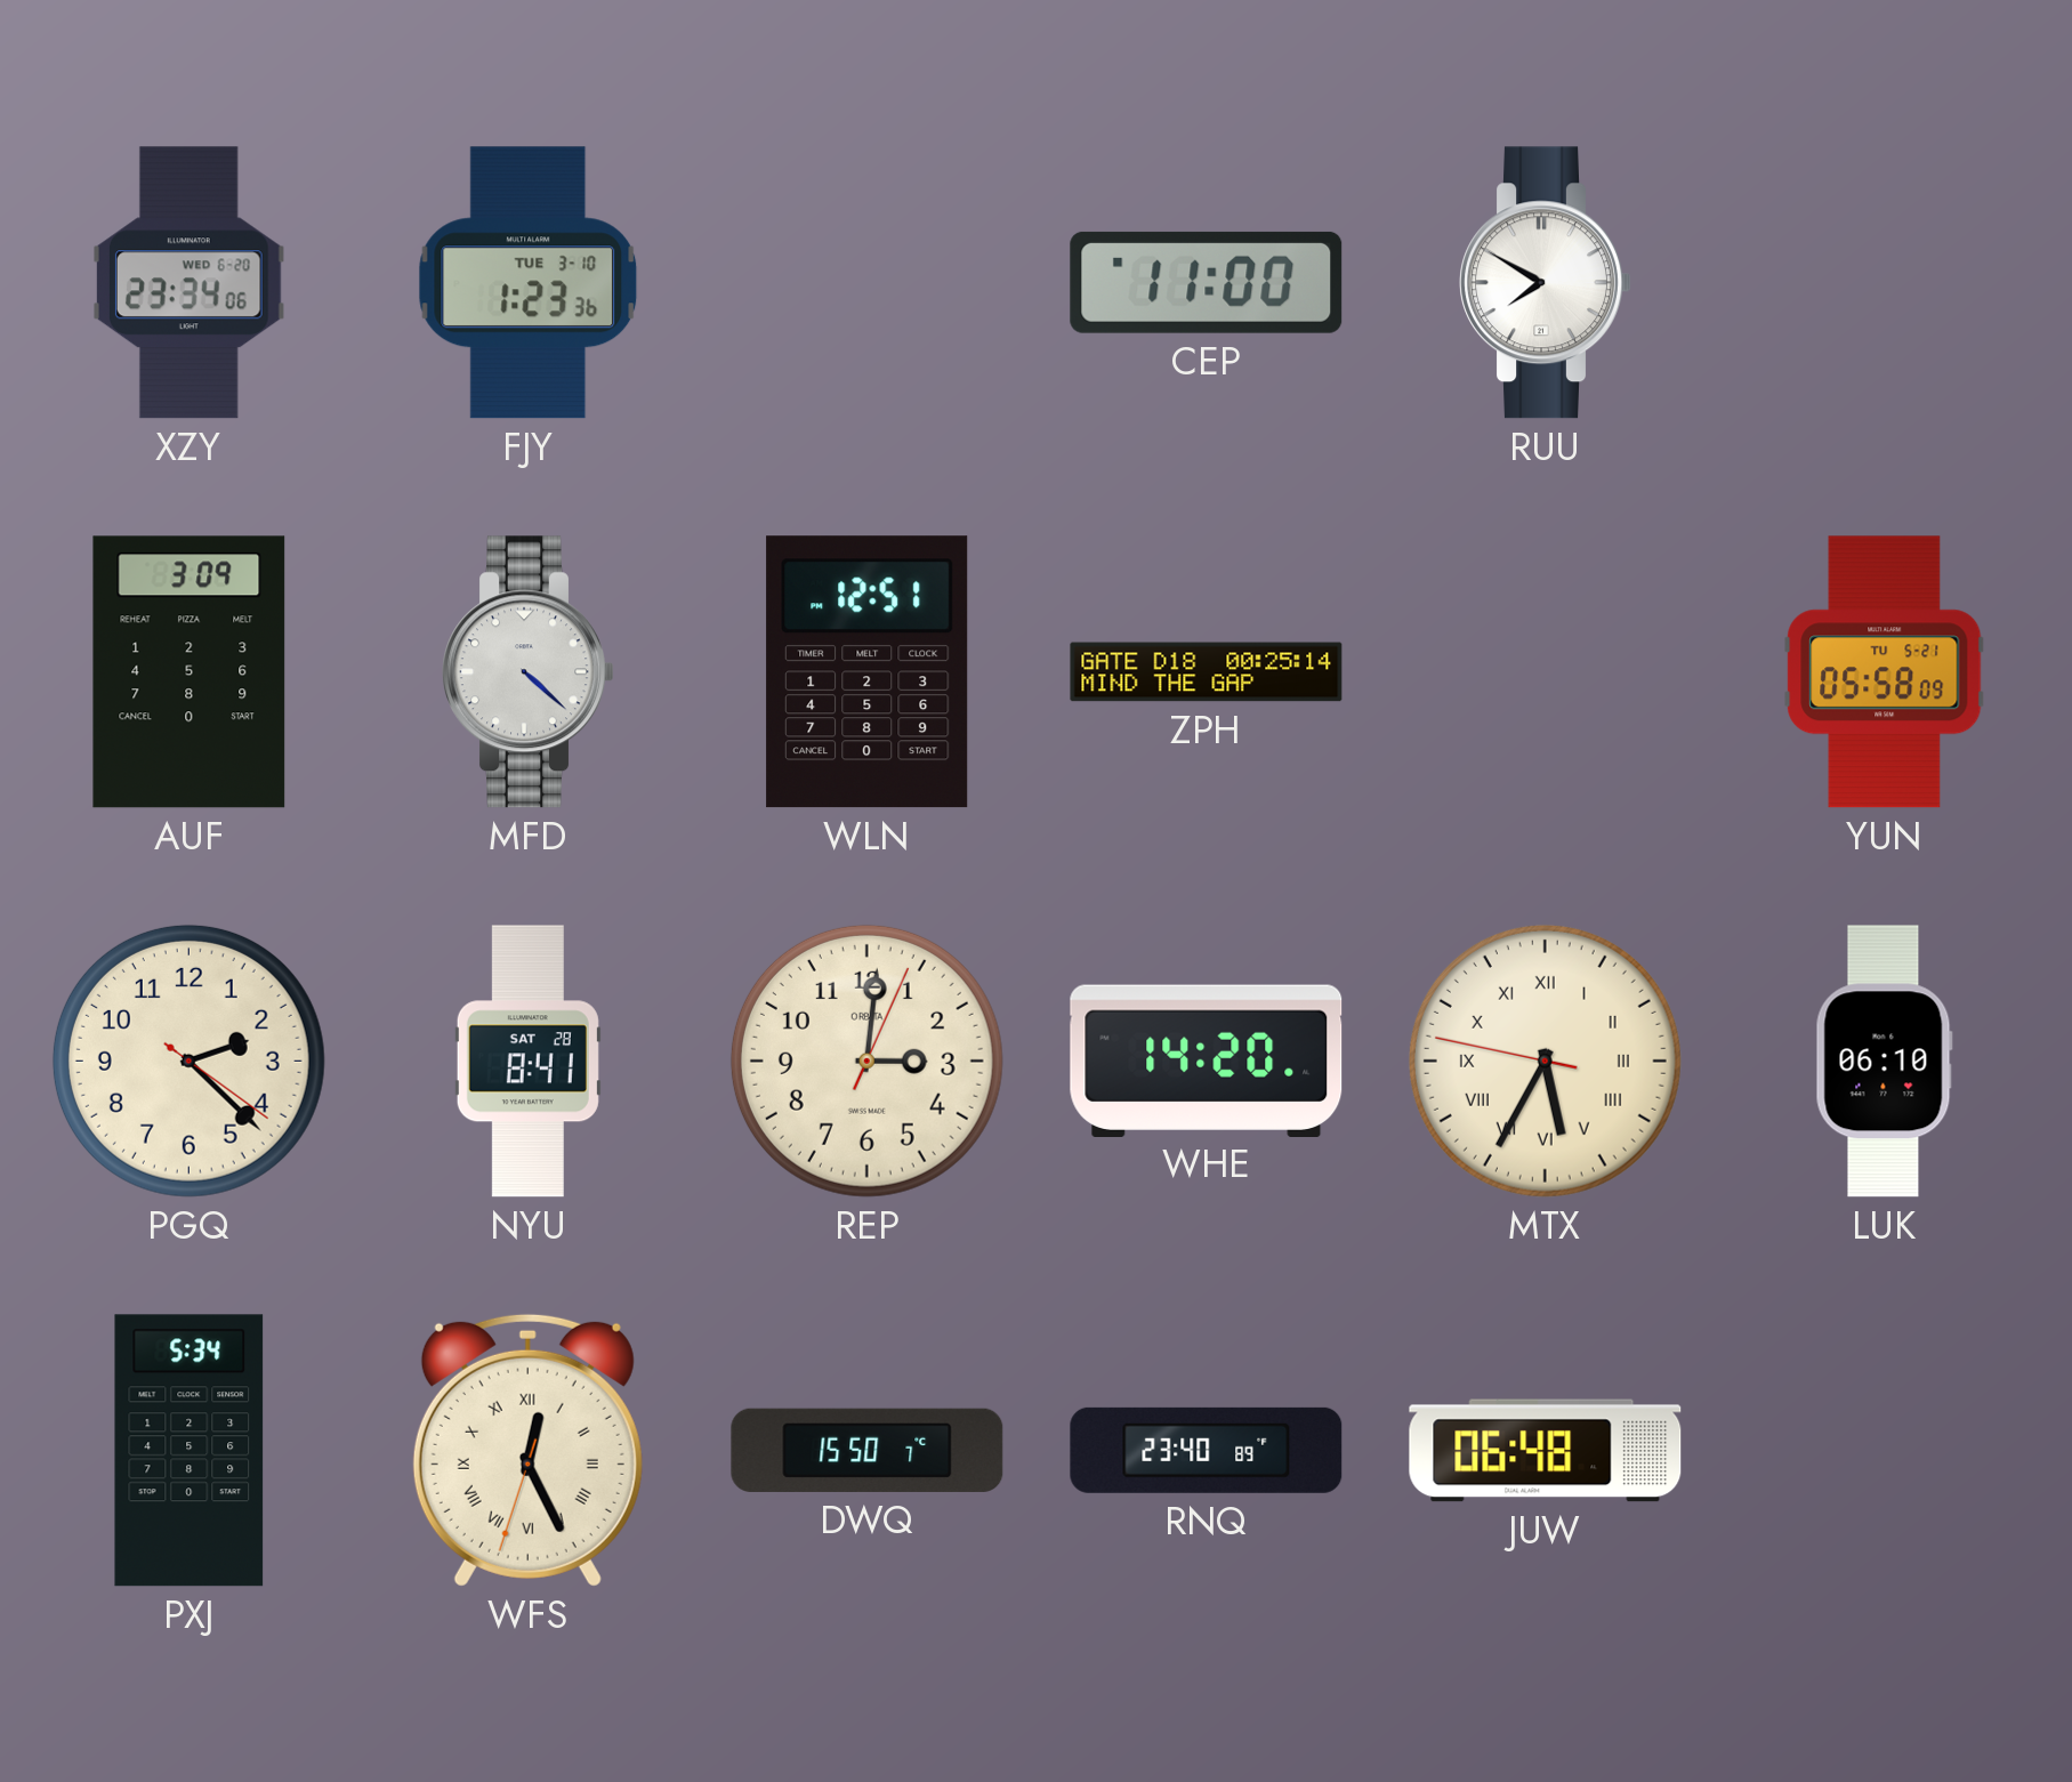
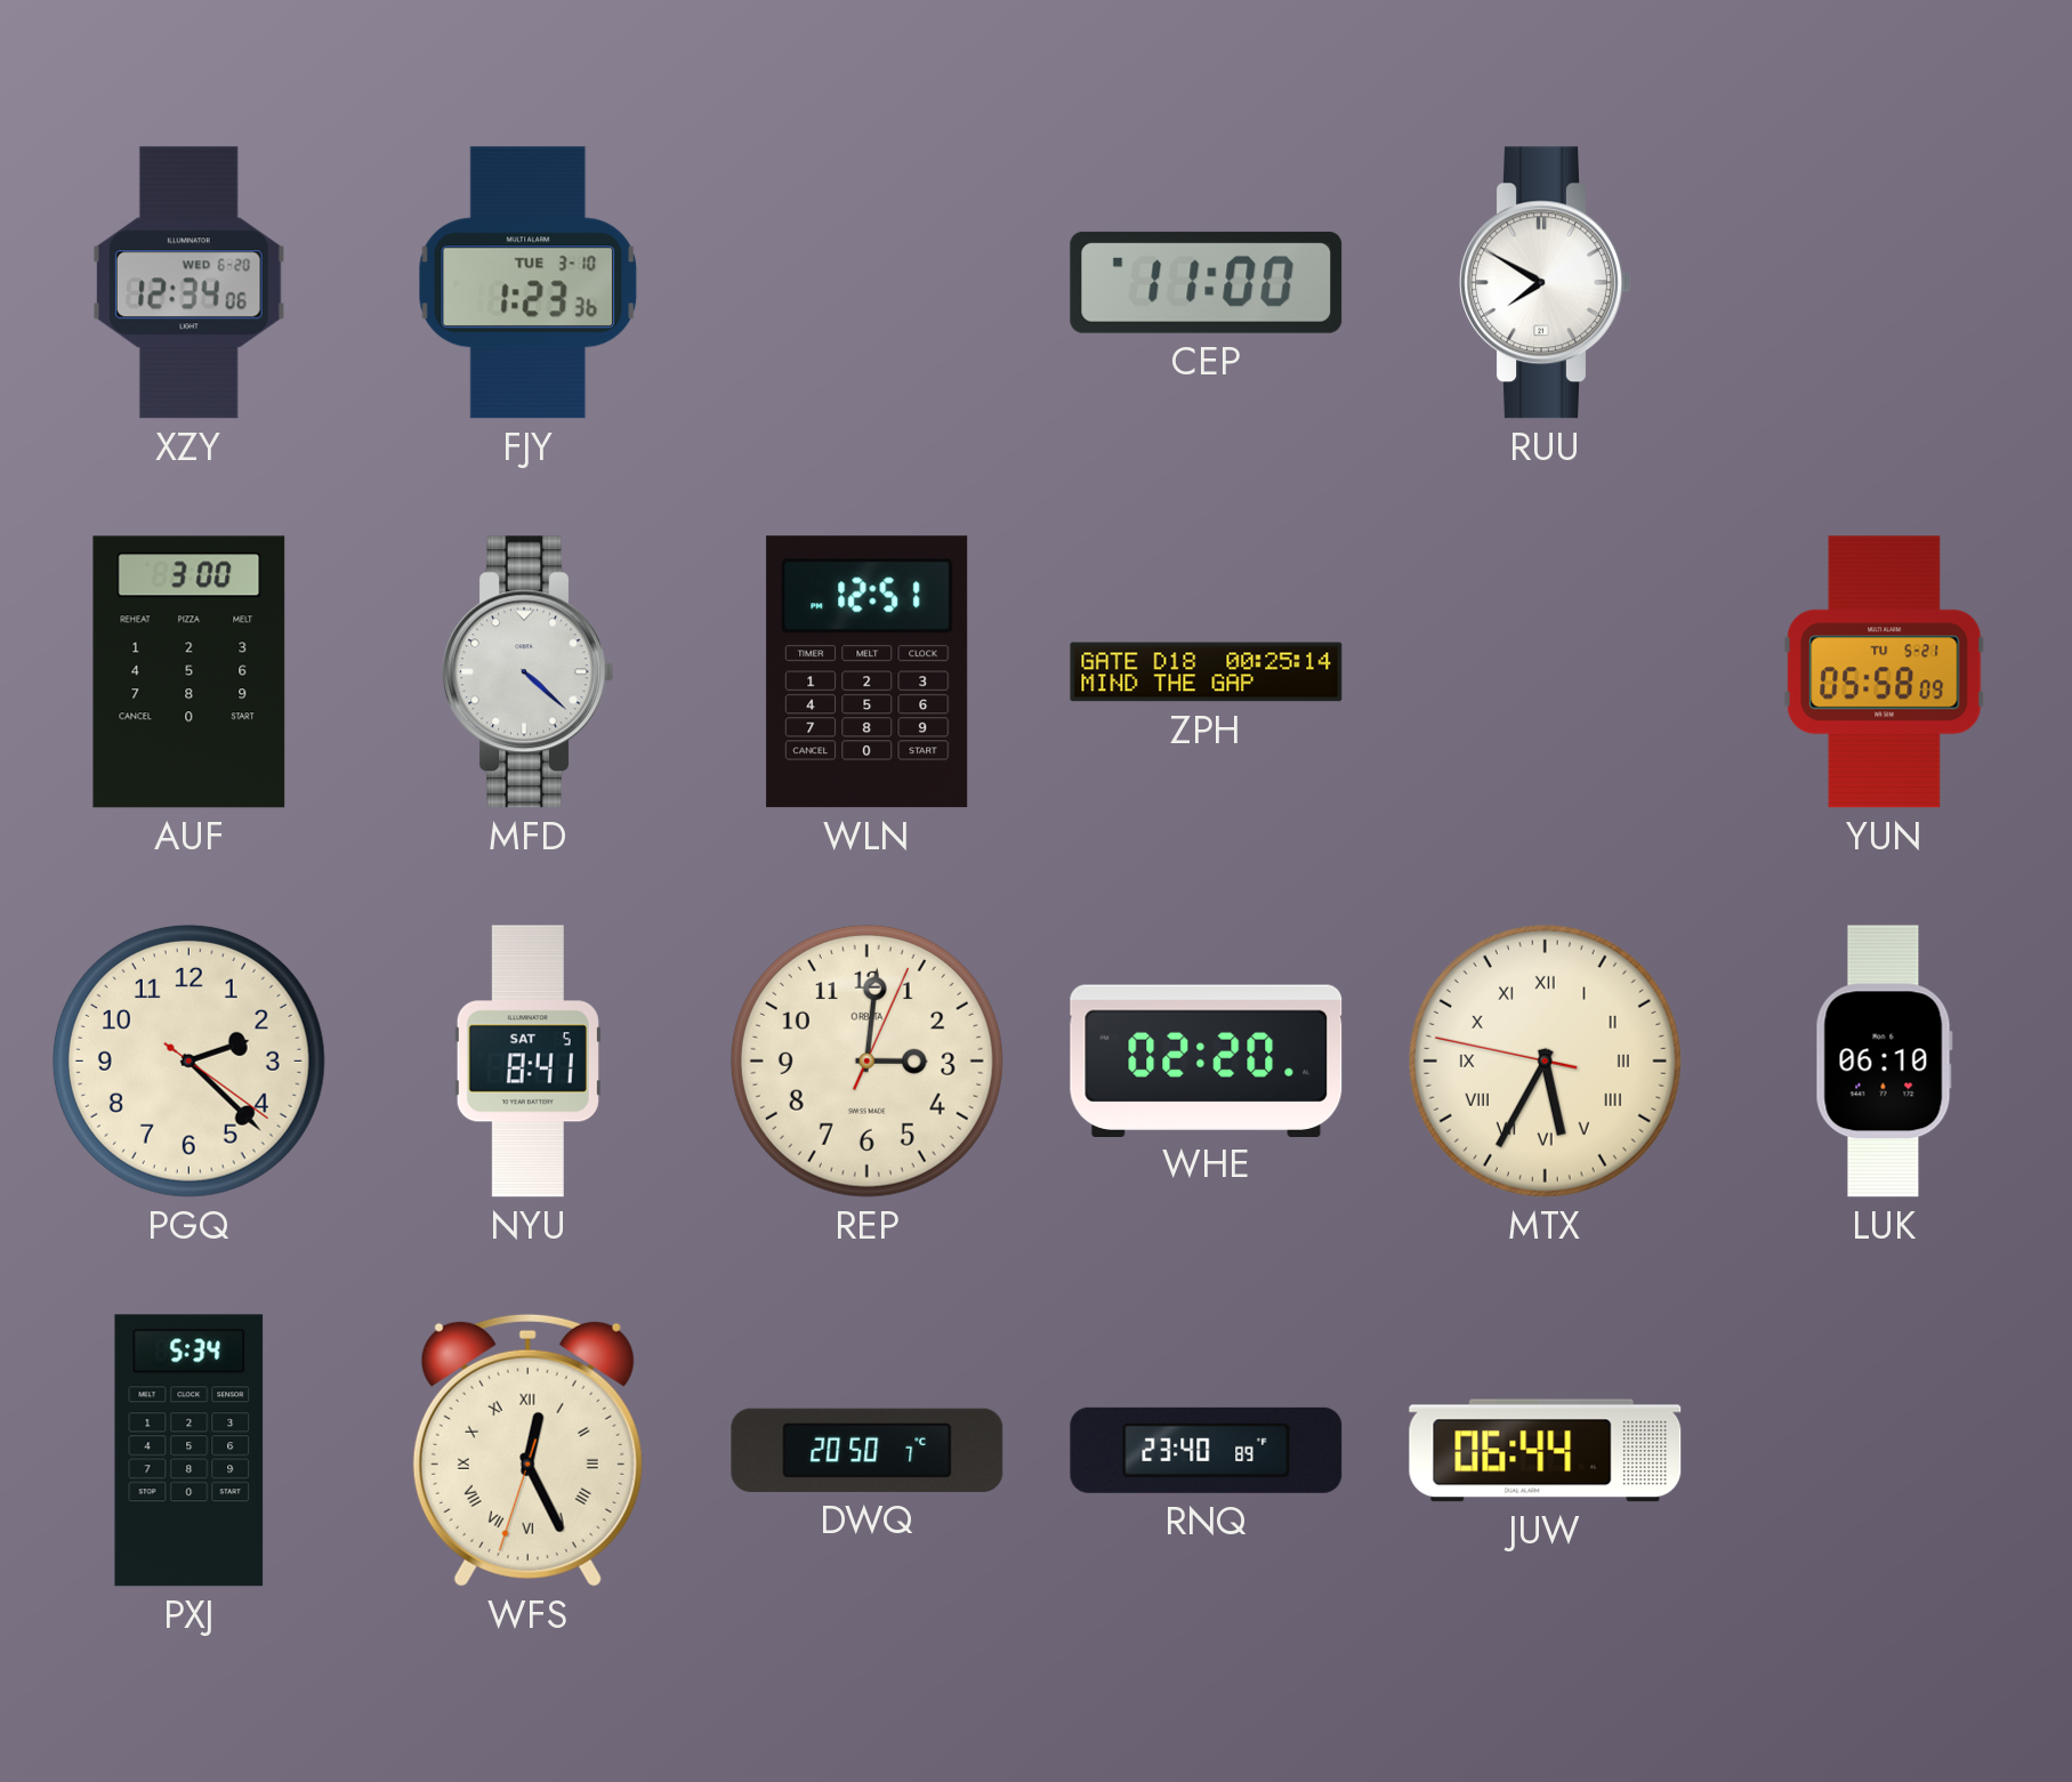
XZY: 23:34 -> 12:34
AUF: 3:09 -> 3:00
NYU date: SAT 28 -> SAT 5
WHE: 14:20 -> 02:20
DWQ: 15:50 -> 20:50
JUW: 06:48 -> 06:44
